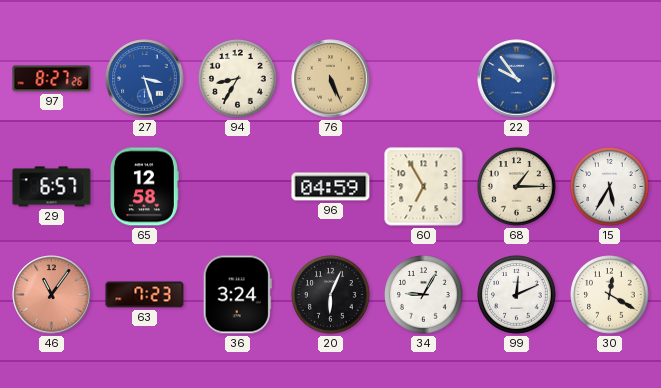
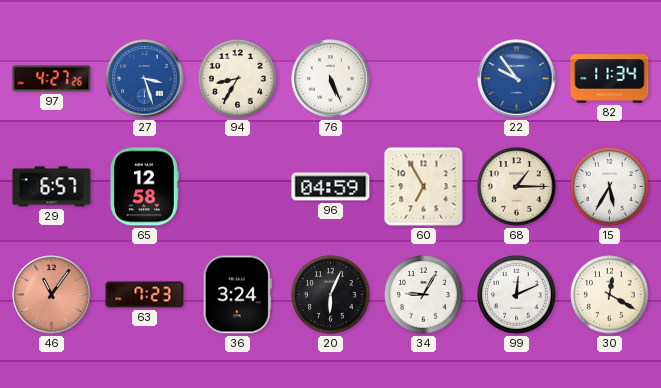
97: 8:27 -> 4:27
76 dial: champagne -> white
82: none -> 11:34
